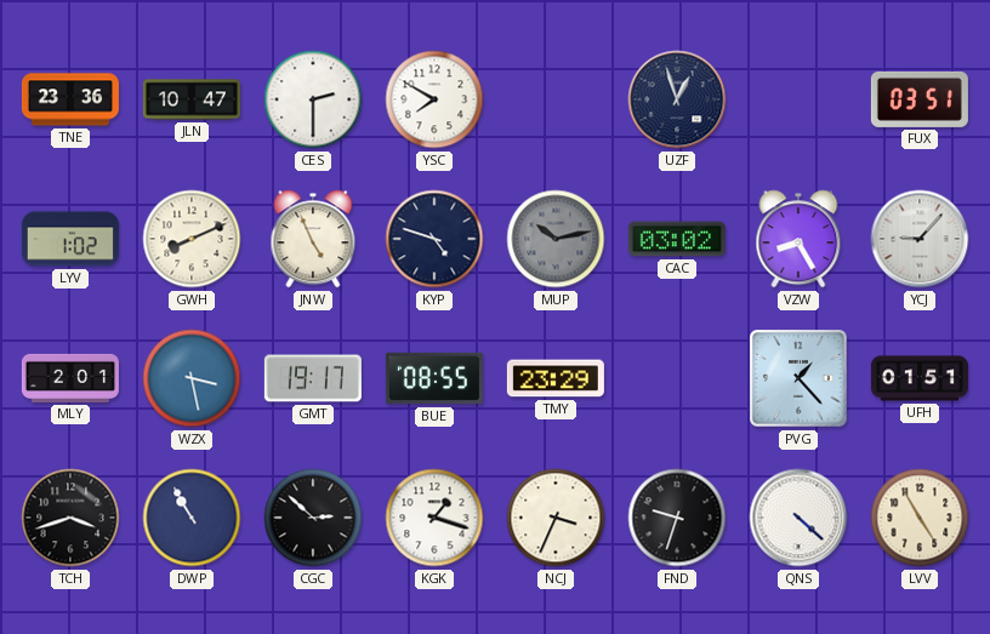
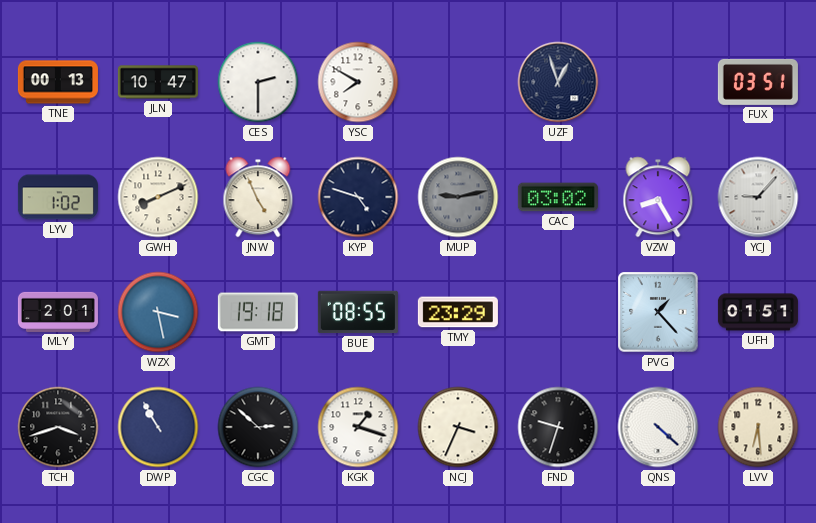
TNE: 23:36 -> 00:13
MUP: 10:13 -> 9:13
GMT: 19:17 -> 19:18
LVV: 4:55 -> 6:29
